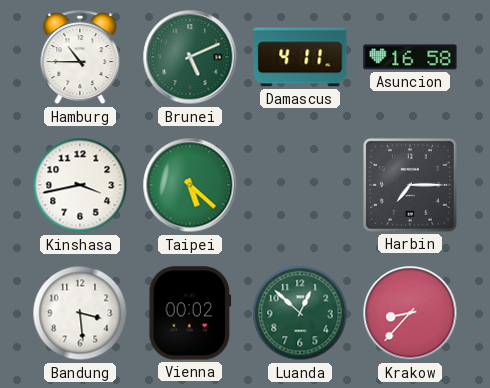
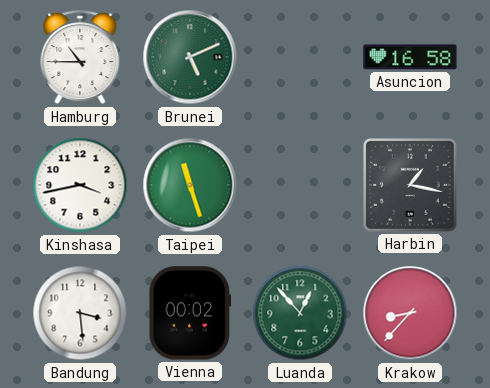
Damascus: 4:11 -> none
Taipei: 5:22 -> 11:27
Harbin: 7:15 -> 1:17
Luanda: 12:52 -> 12:53
